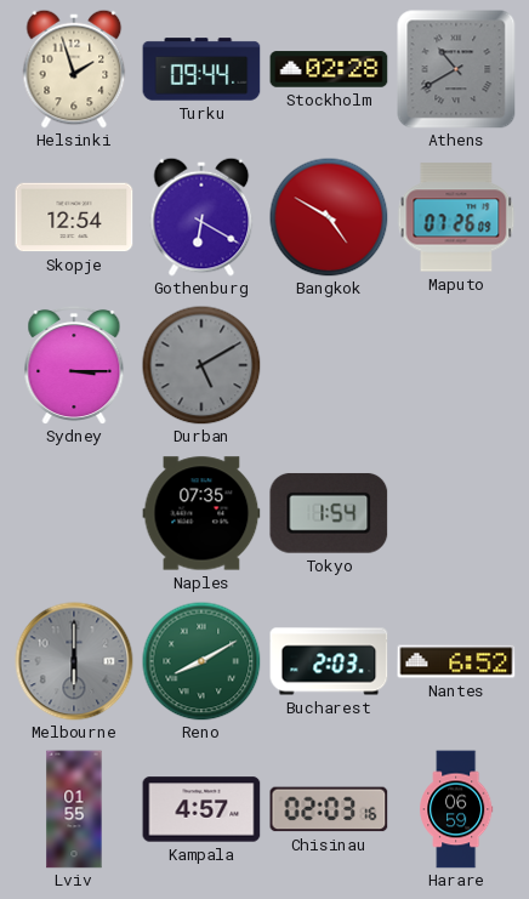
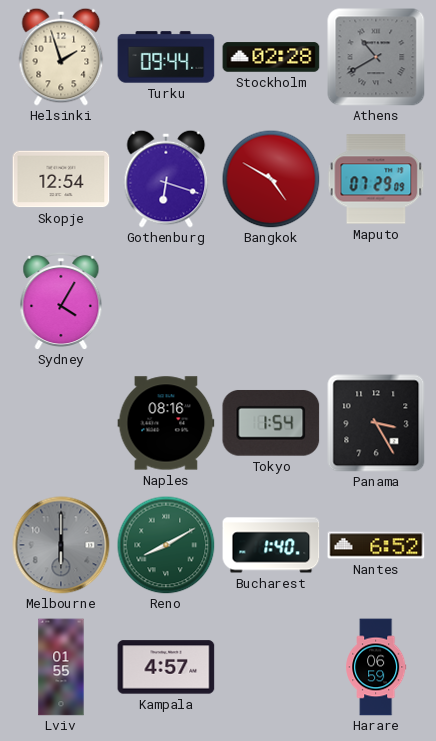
Gothenburg: 6:20 -> 6:18
Maputo: 07:26 -> 07:29
Sydney: 3:15 -> 4:05
Durban: 5:10 -> none
Naples: 07:35 -> 08:16
Panama: none -> 3:25
Bucharest: 2:03 -> 1:40
Chisinau: 02:03 -> none
